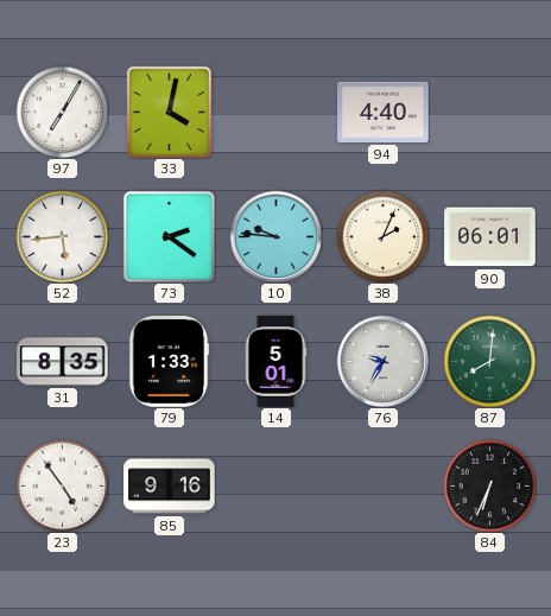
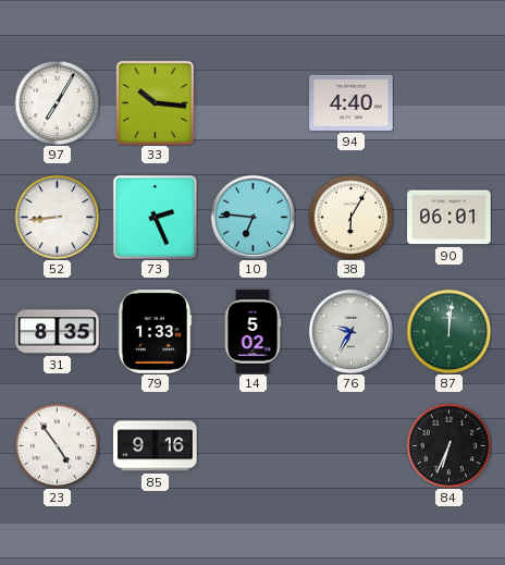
33: 4:02 -> 10:16
52: 5:44 -> 8:44
73: 2:21 -> 2:26
10: 9:46 -> 6:46
38: 2:04 -> 6:05
14: 5:01 -> 5:02
87: 8:01 -> 12:01
